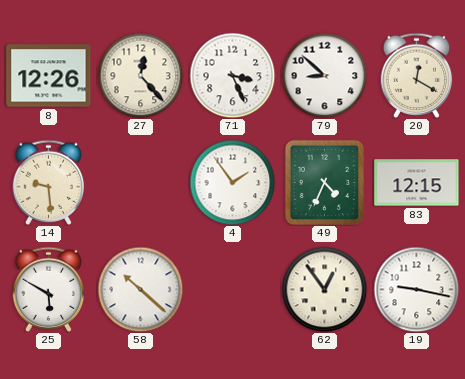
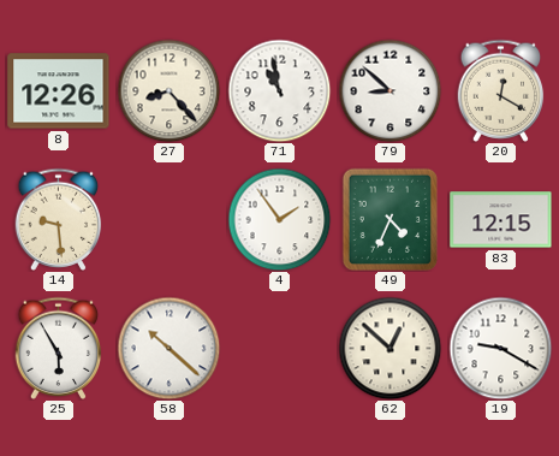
27: 12:23 -> 8:23
71: 3:26 -> 10:58
25: 5:50 -> 5:55
62: 12:54 -> 12:52
19: 9:17 -> 9:20
